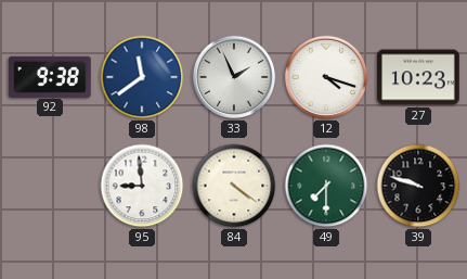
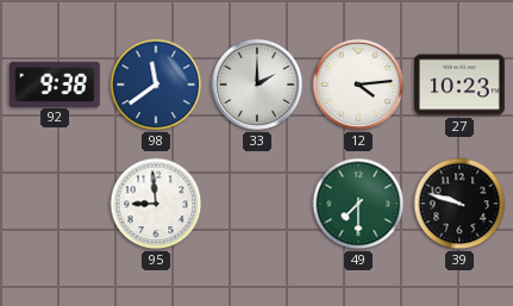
33: 1:56 -> 2:00
12: 4:18 -> 4:14
84: 4:21 -> none
